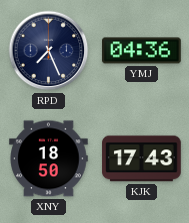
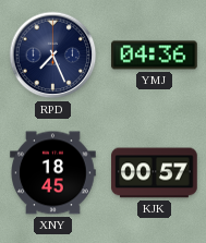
XNY: 18:50 -> 18:45
KJK: 17:43 -> 00:57
